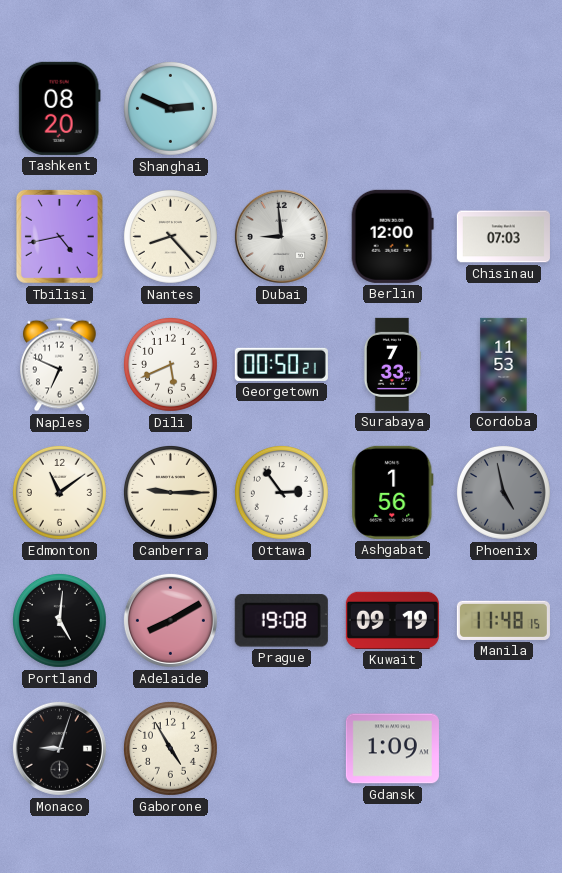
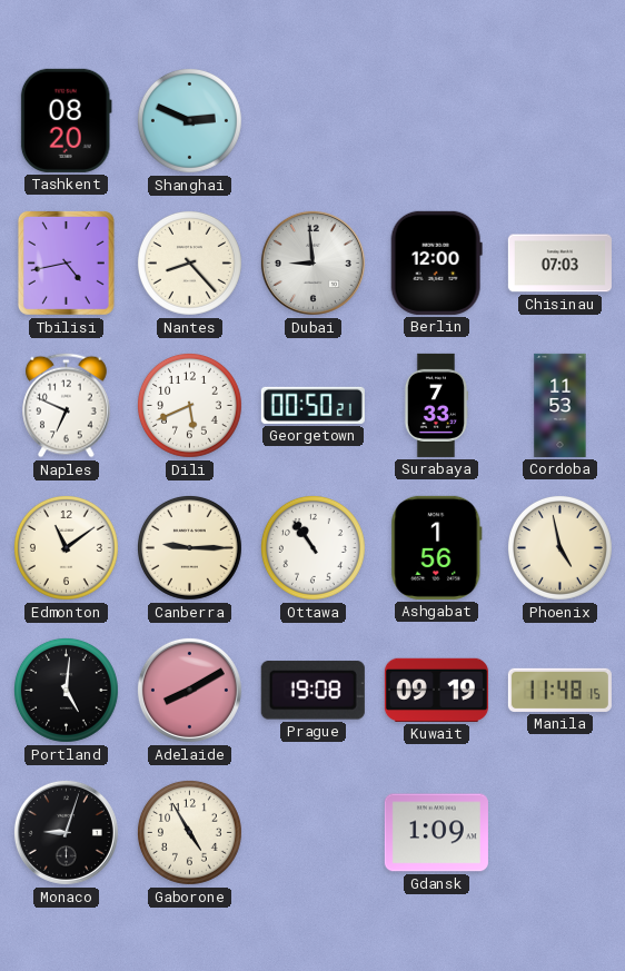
Ottawa: 2:54 -> 10:54
Phoenix dial: grey -> cream
